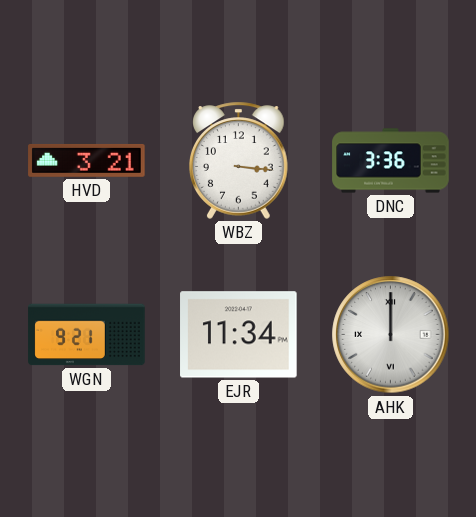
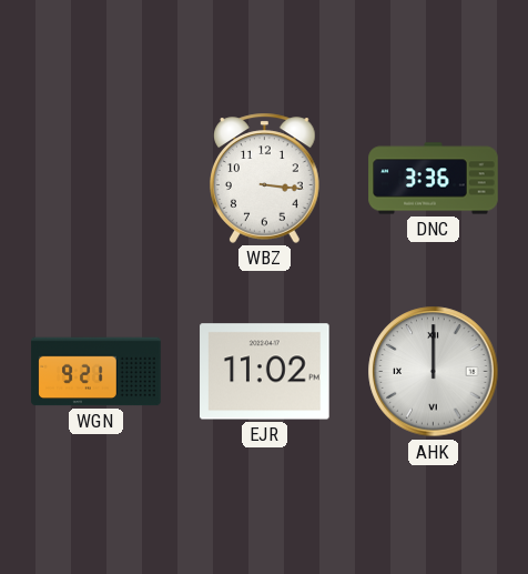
HVD: 3:21 -> none
EJR: 11:34 -> 11:02
